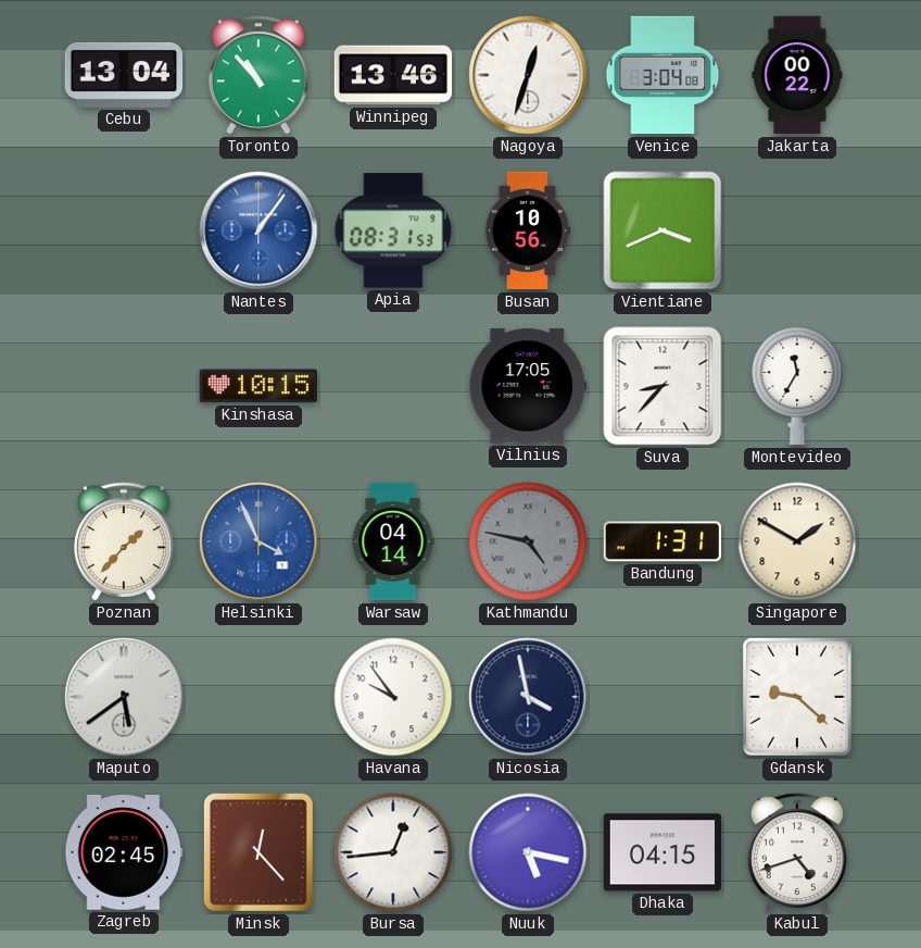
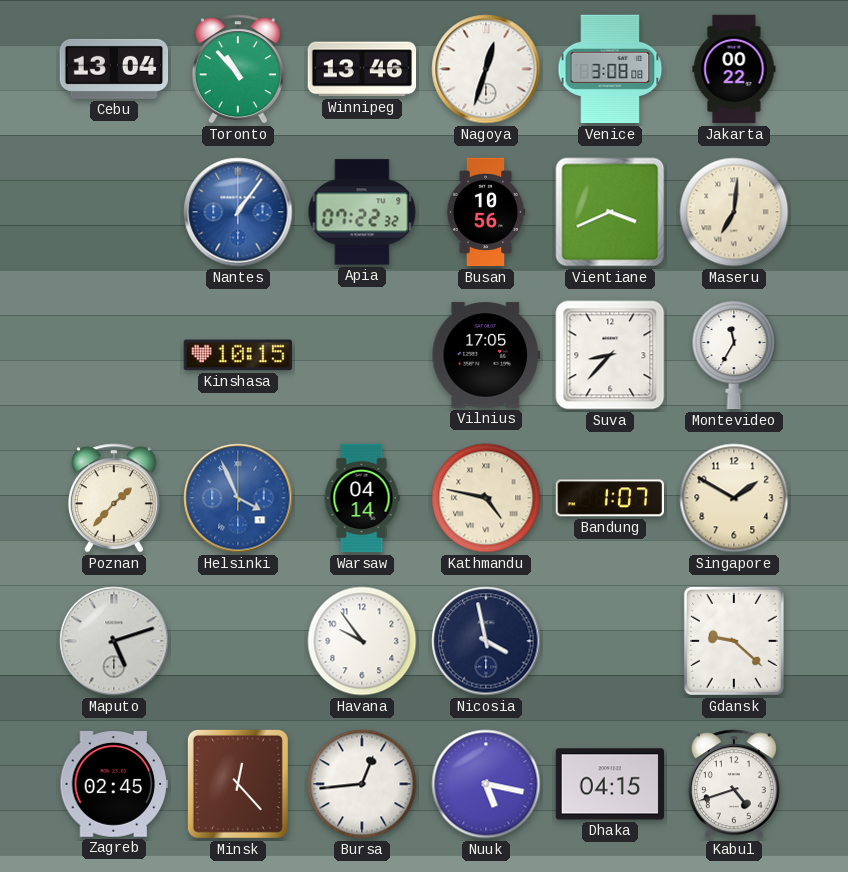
Venice: 3:04 -> 3:08
Apia: 08:31 -> 07:22
Maseru: none -> 7:01
Kathmandu dial: grey -> cream
Bandung: 1:31 -> 1:07
Maputo: 5:39 -> 5:12
